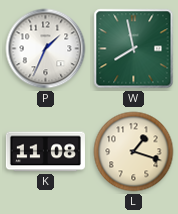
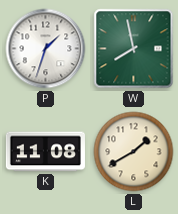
P: 1:34 -> 1:33
L: 1:18 -> 1:40
